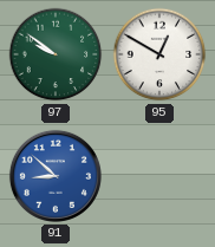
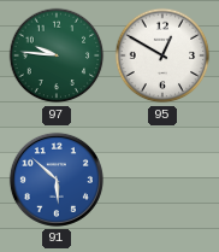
97: 9:51 -> 9:46
91: 8:52 -> 5:52
